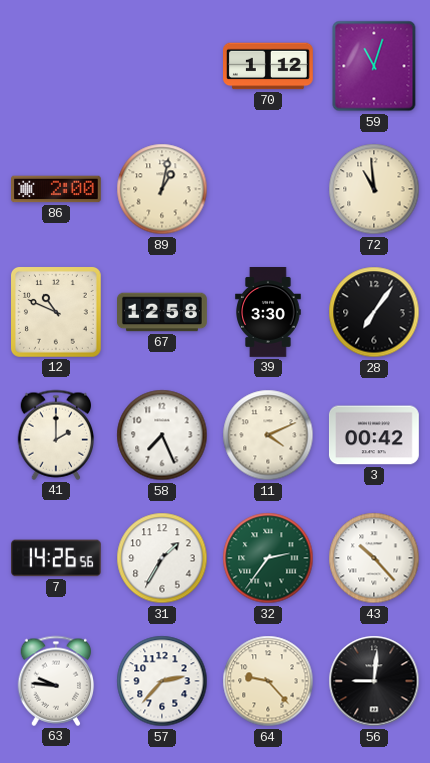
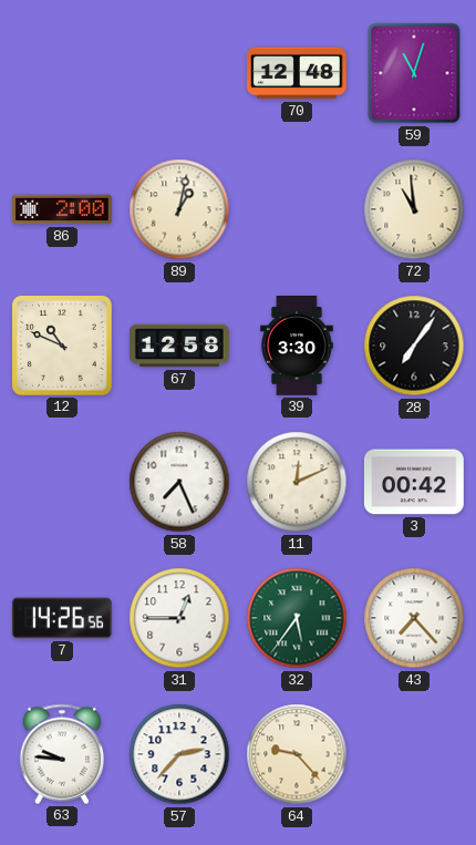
70: 1:12 -> 12:48
41: 2:00 -> none
11: 4:11 -> 12:11
31: 1:35 -> 12:45
32: 2:36 -> 5:36
43: 10:23 -> 7:23
56: 9:01 -> none
